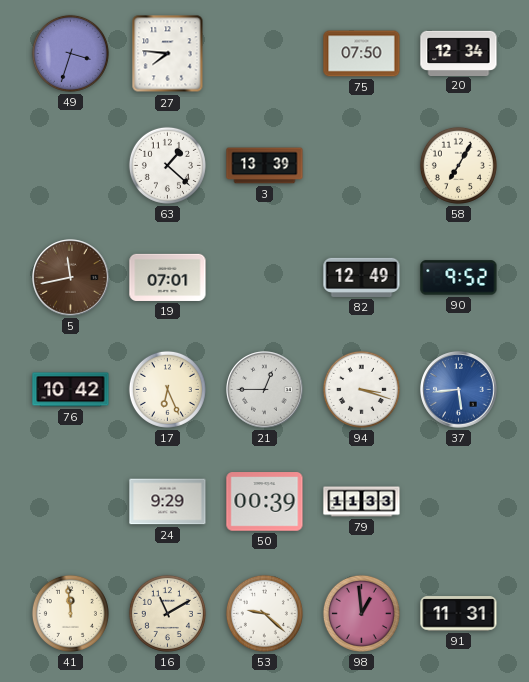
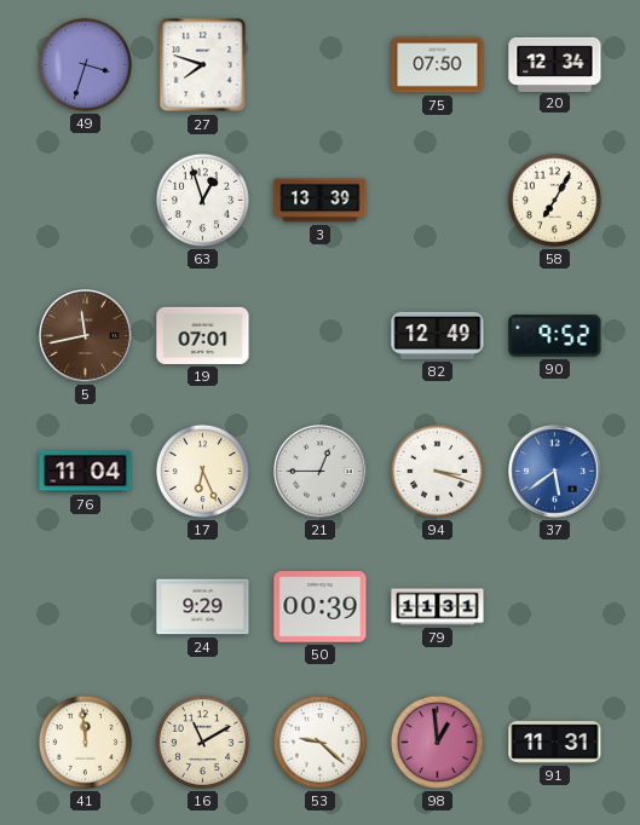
27: 7:46 -> 7:48
63: 1:22 -> 12:57
76: 10:42 -> 11:04
37: 5:44 -> 5:39
79: 11:33 -> 11:31
